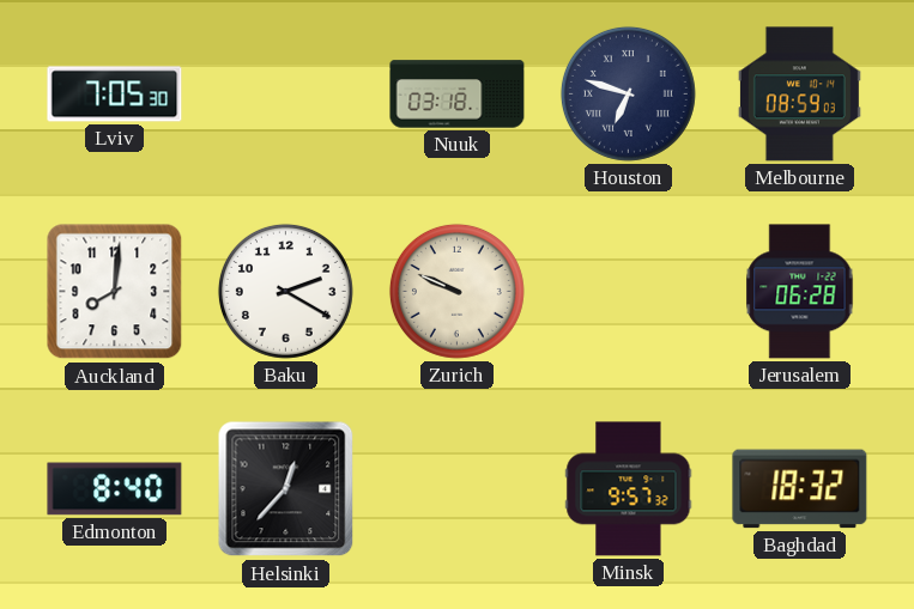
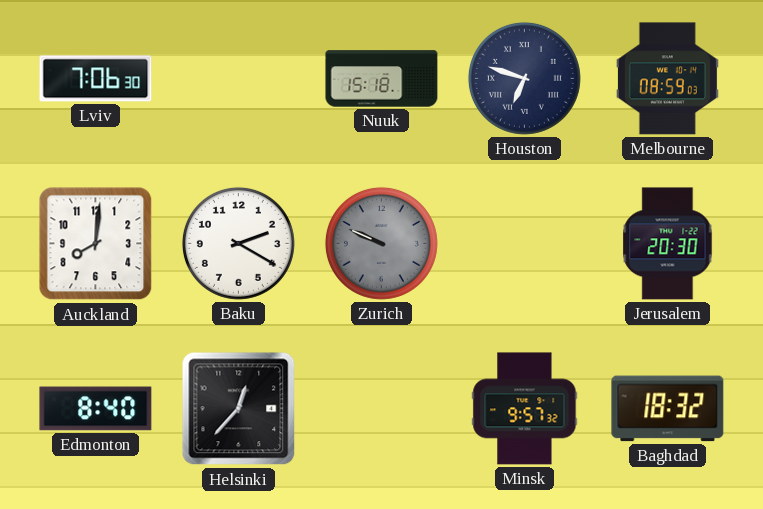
Lviv: 7:05 -> 7:06
Nuuk: 03:18 -> 15:18
Zurich dial: cream -> grey
Jerusalem: 06:28 -> 20:30
